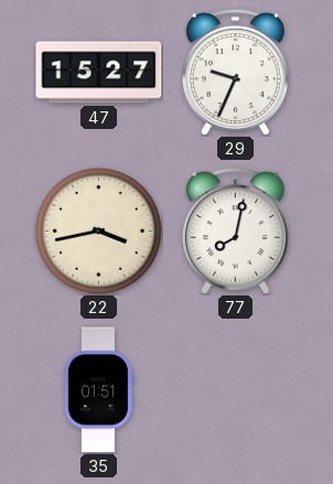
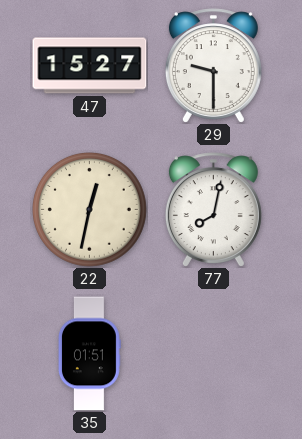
29: 9:34 -> 9:30
22: 3:43 -> 12:32
